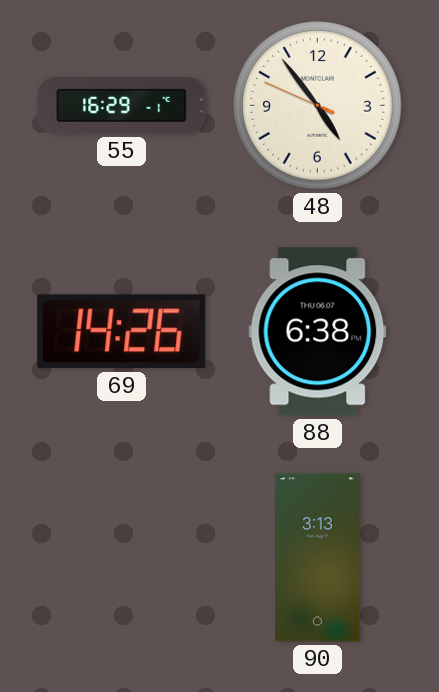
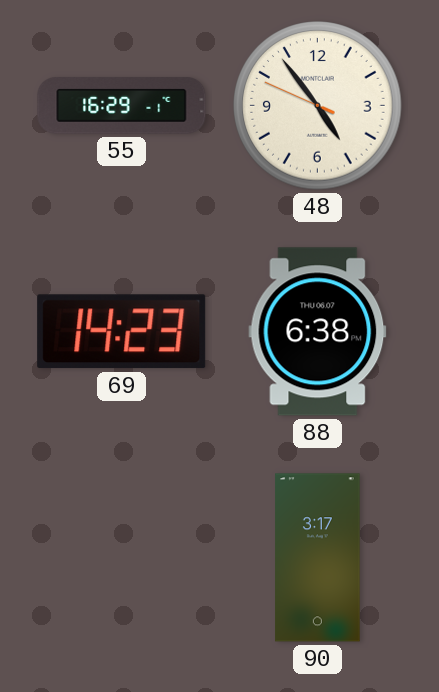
69: 14:26 -> 14:23
90: 3:13 -> 3:17
